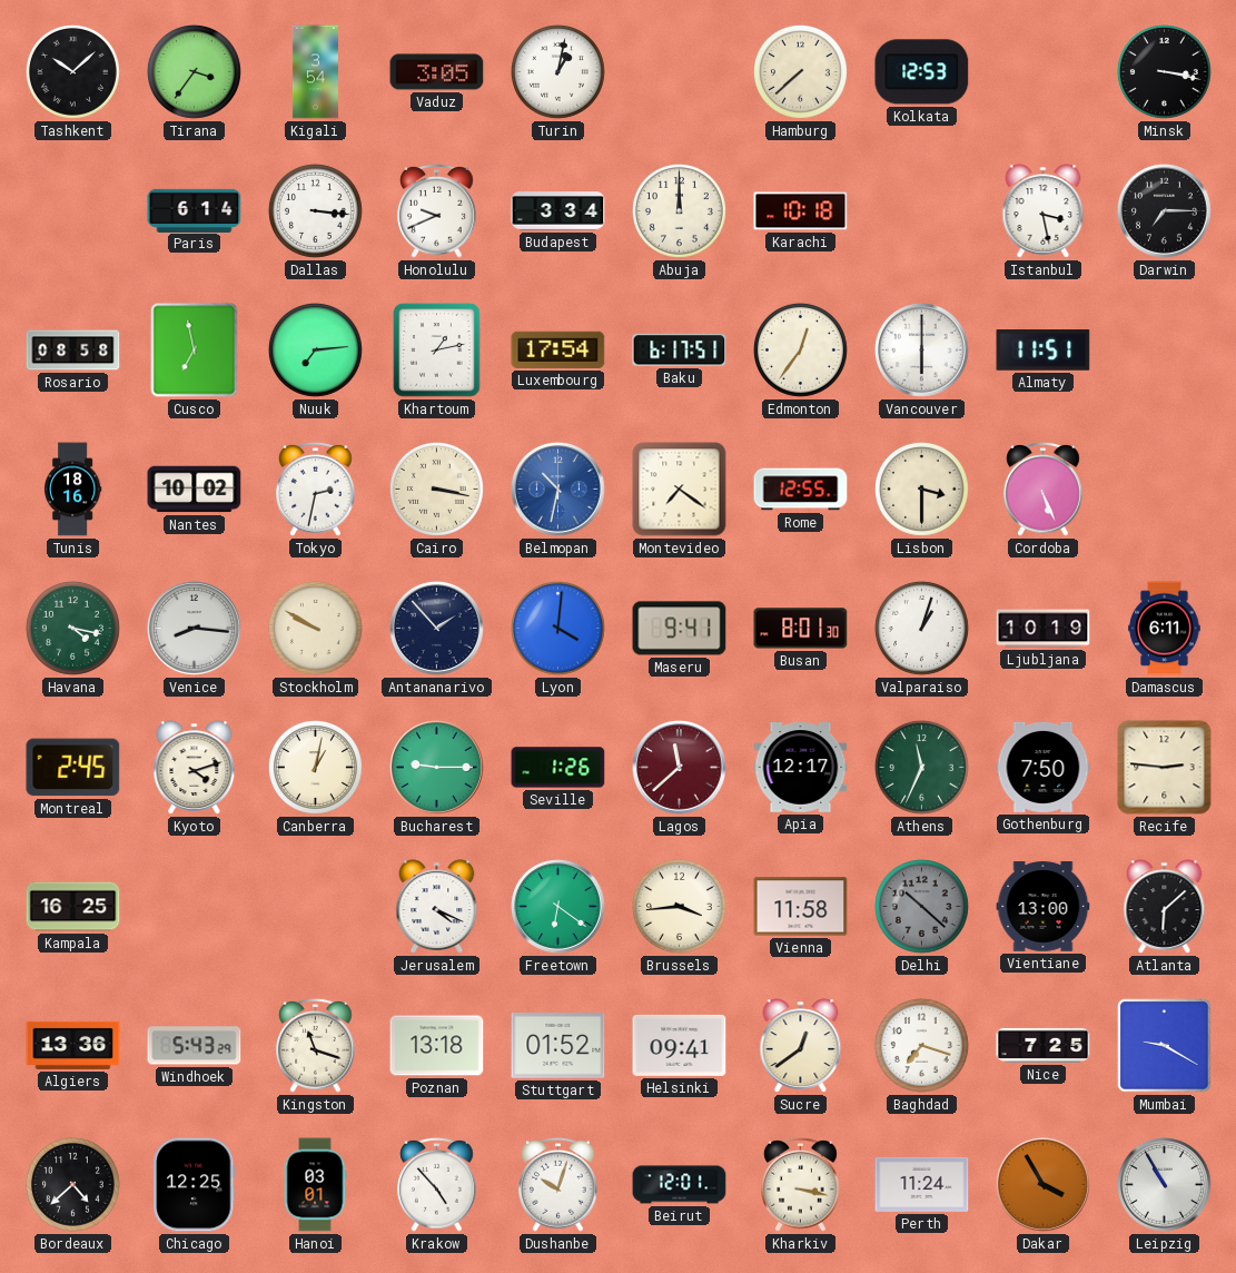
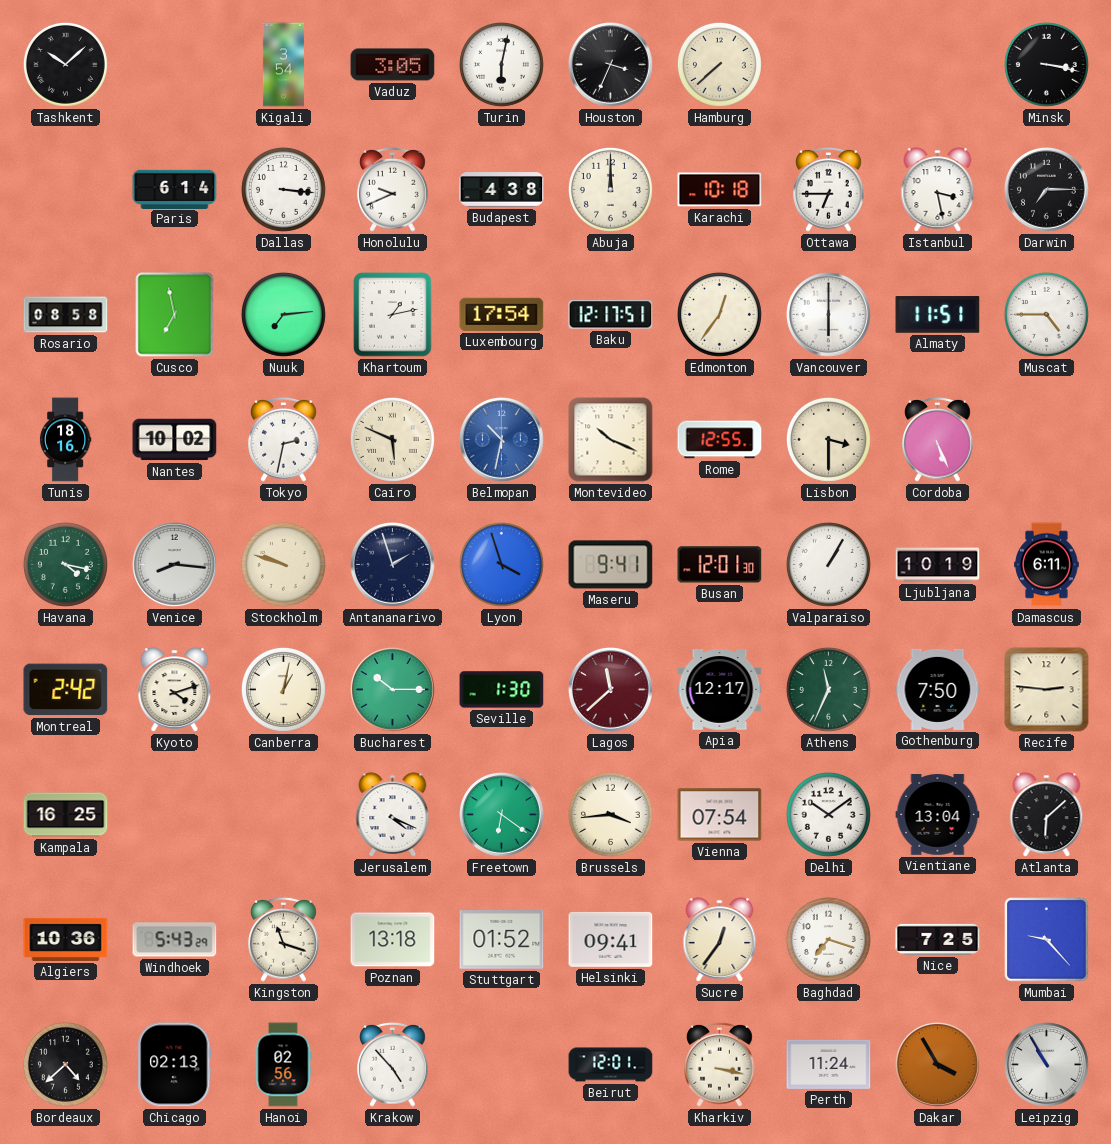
Tirana: 3:36 -> none
Turin: 1:02 -> 6:02
Houston: none -> 3:34
Kolkata: 12:53 -> none
Budapest: 3:34 -> 4:38
Ottawa: none -> 6:45
Baku: 6:17 -> 12:17
Muscat: none -> 4:45
Cairo: 3:17 -> 5:49
Montevideo: 7:21 -> 10:19
Stockholm: 9:50 -> 9:48
Antananarivo: 1:53 -> 1:57
Lyon: 4:01 -> 3:57
Busan: 8:01 -> 12:01
Valparaiso: 1:03 -> 1:05
Montreal: 2:45 -> 2:42
Bucharest: 9:15 -> 10:15
Seville: 1:26 -> 1:30
Vienna: 11:58 -> 07:54
Delhi: 10:22 -> 10:09
Delhi dial: grey -> white
Vientiane: 13:00 -> 13:04
Algiers: 13:36 -> 10:36
Sucre: 12:39 -> 12:36
Mumbai: 9:20 -> 9:23
Chicago: 12:25 -> 02:13
Hanoi: 03:01 -> 02:56
Dushanbe: 10:03 -> none
